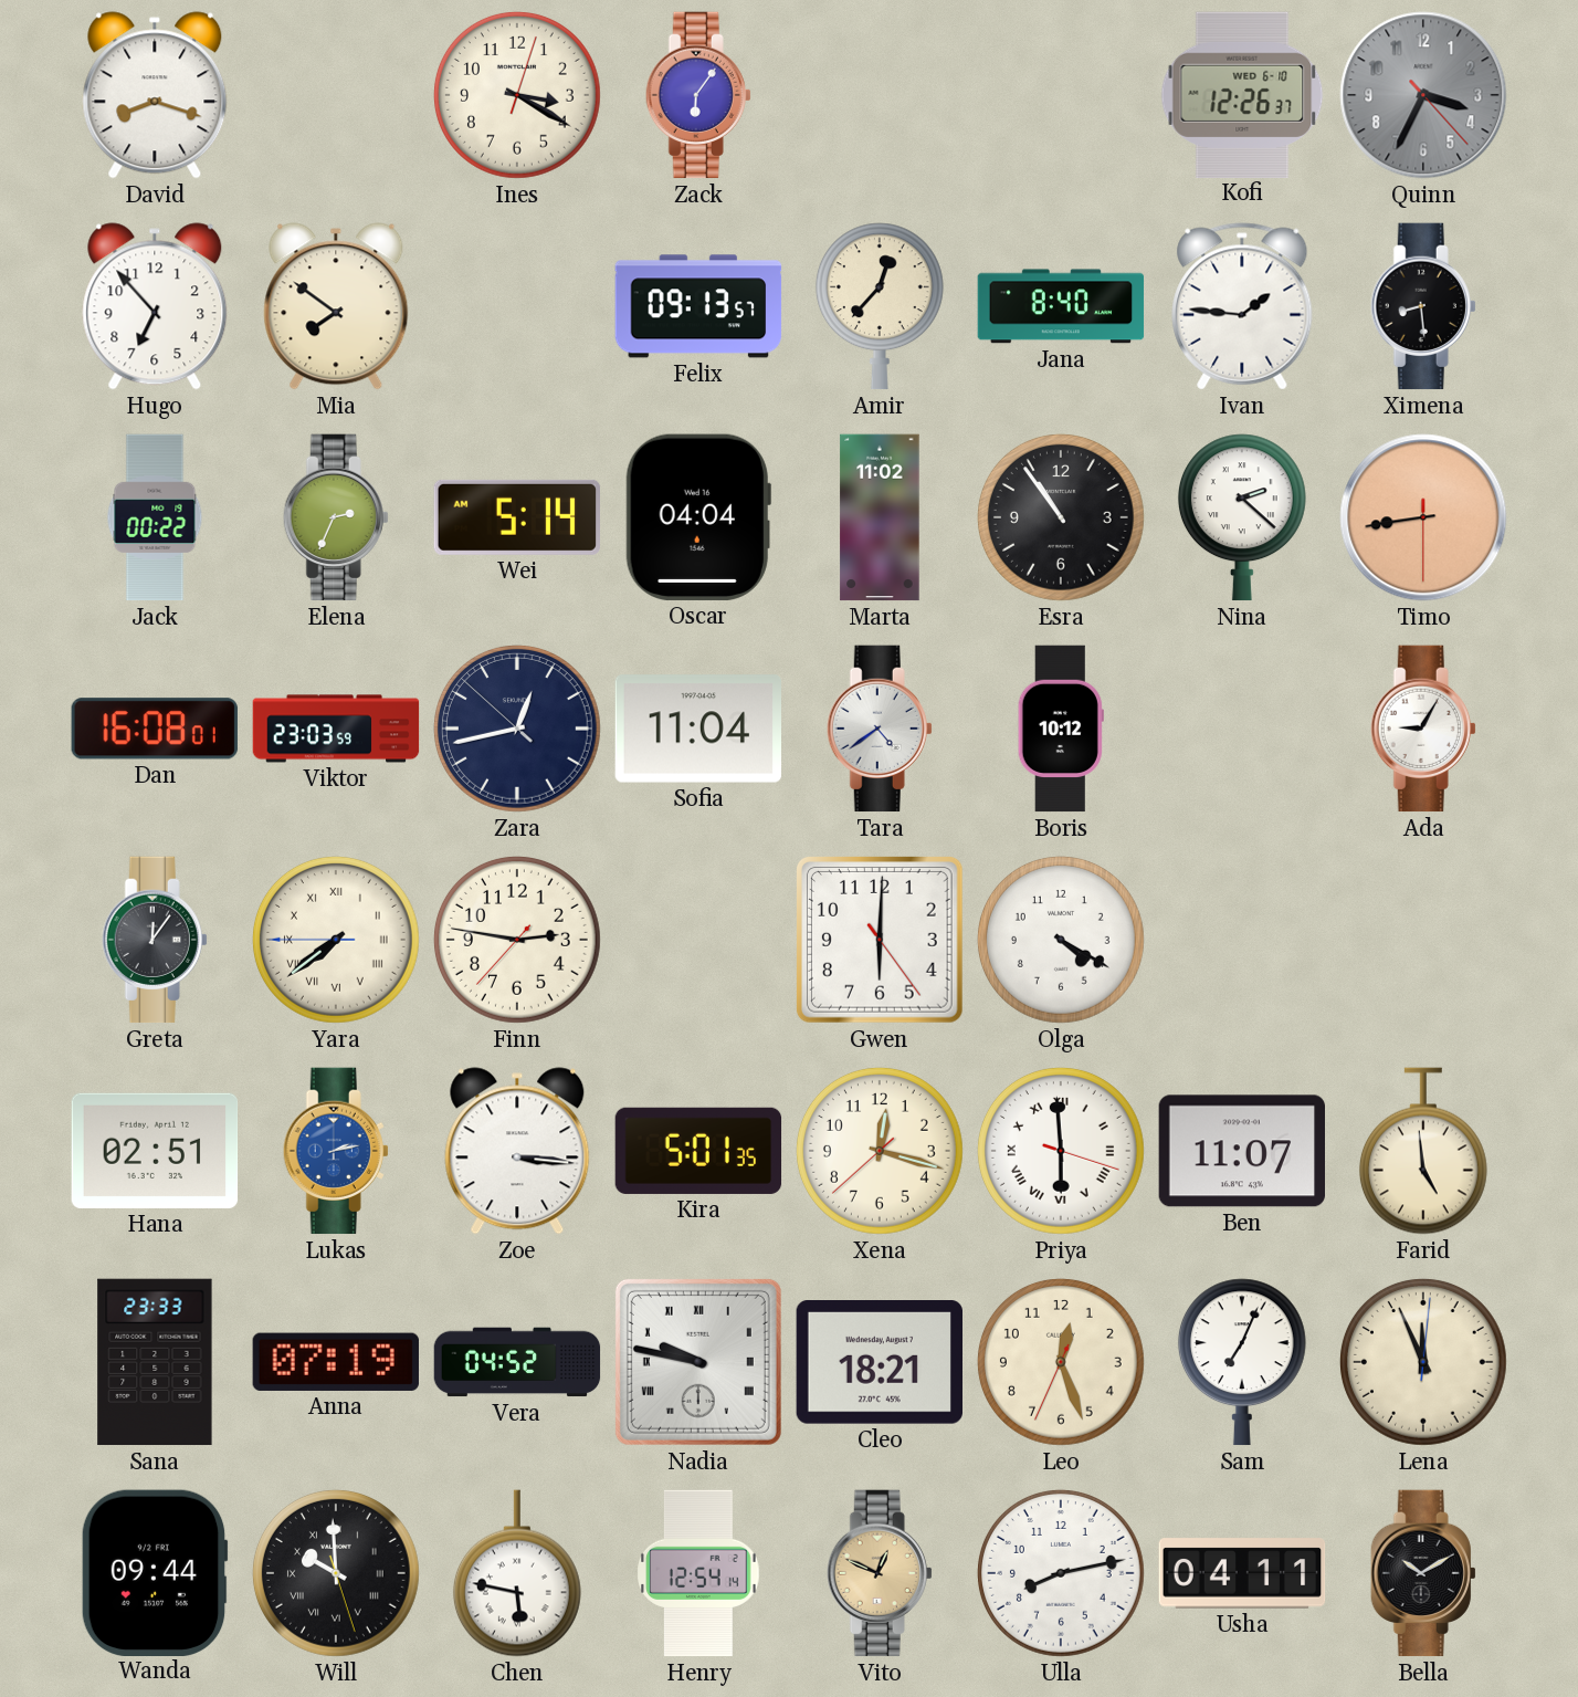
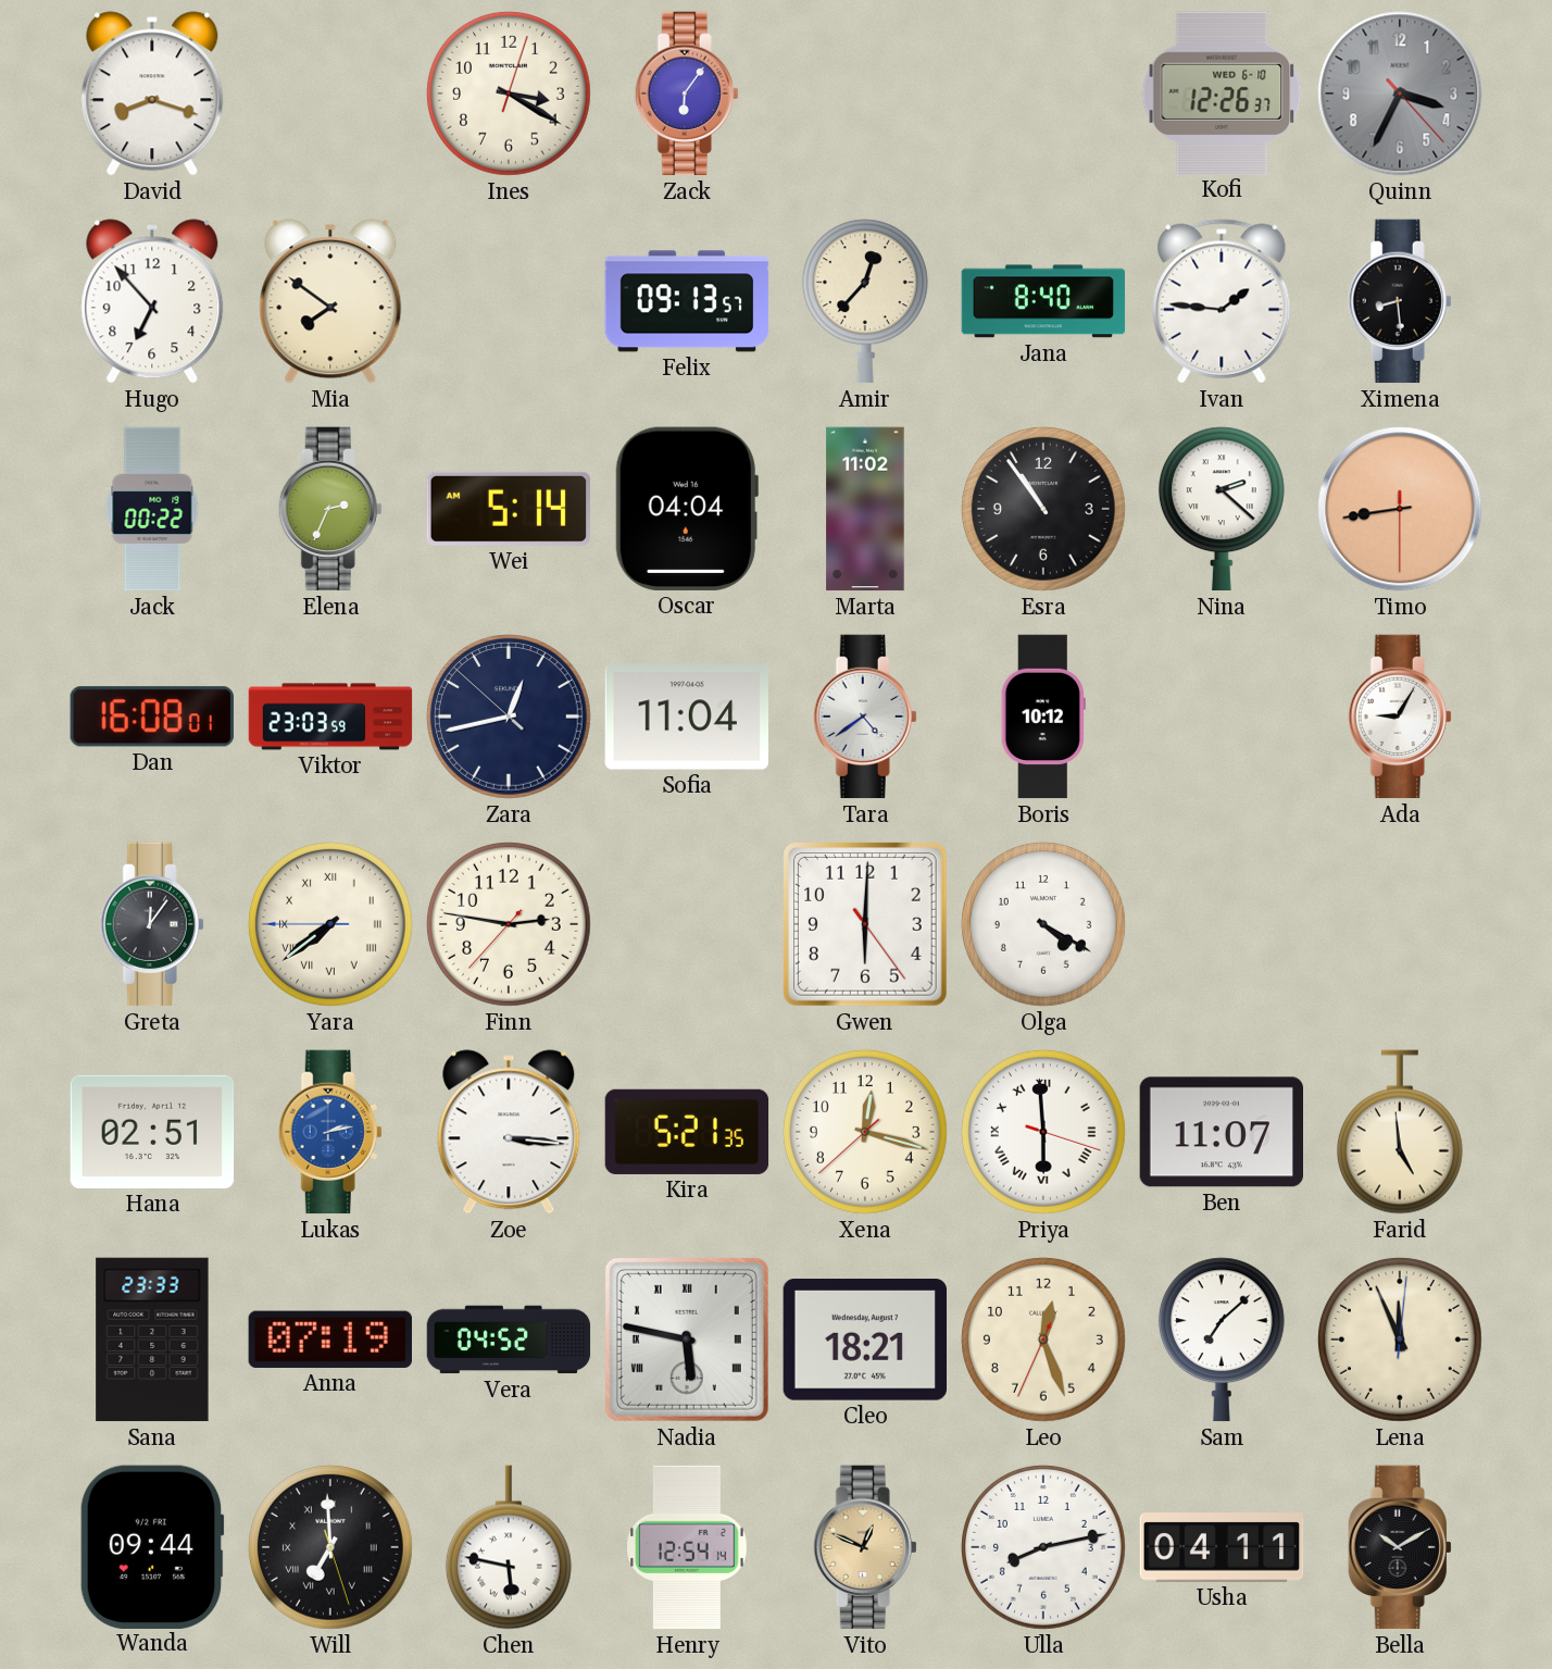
Kira: 5:01 -> 5:21
Nadia: 9:47 -> 5:47
Sam: 7:04 -> 7:08
Will: 9:59 -> 6:59
